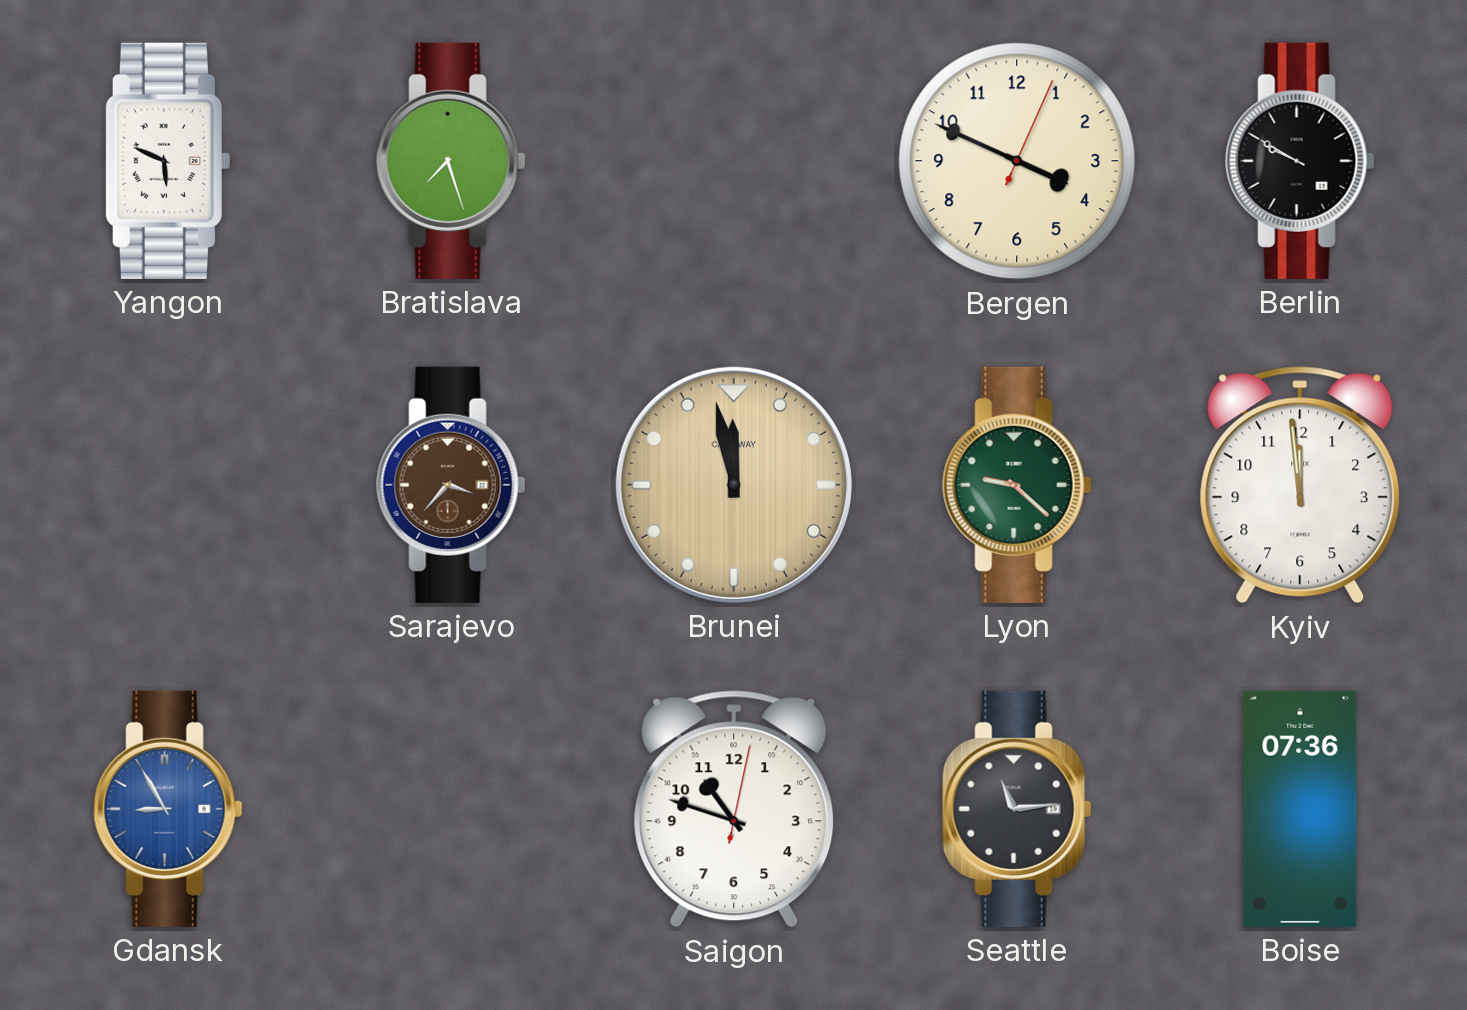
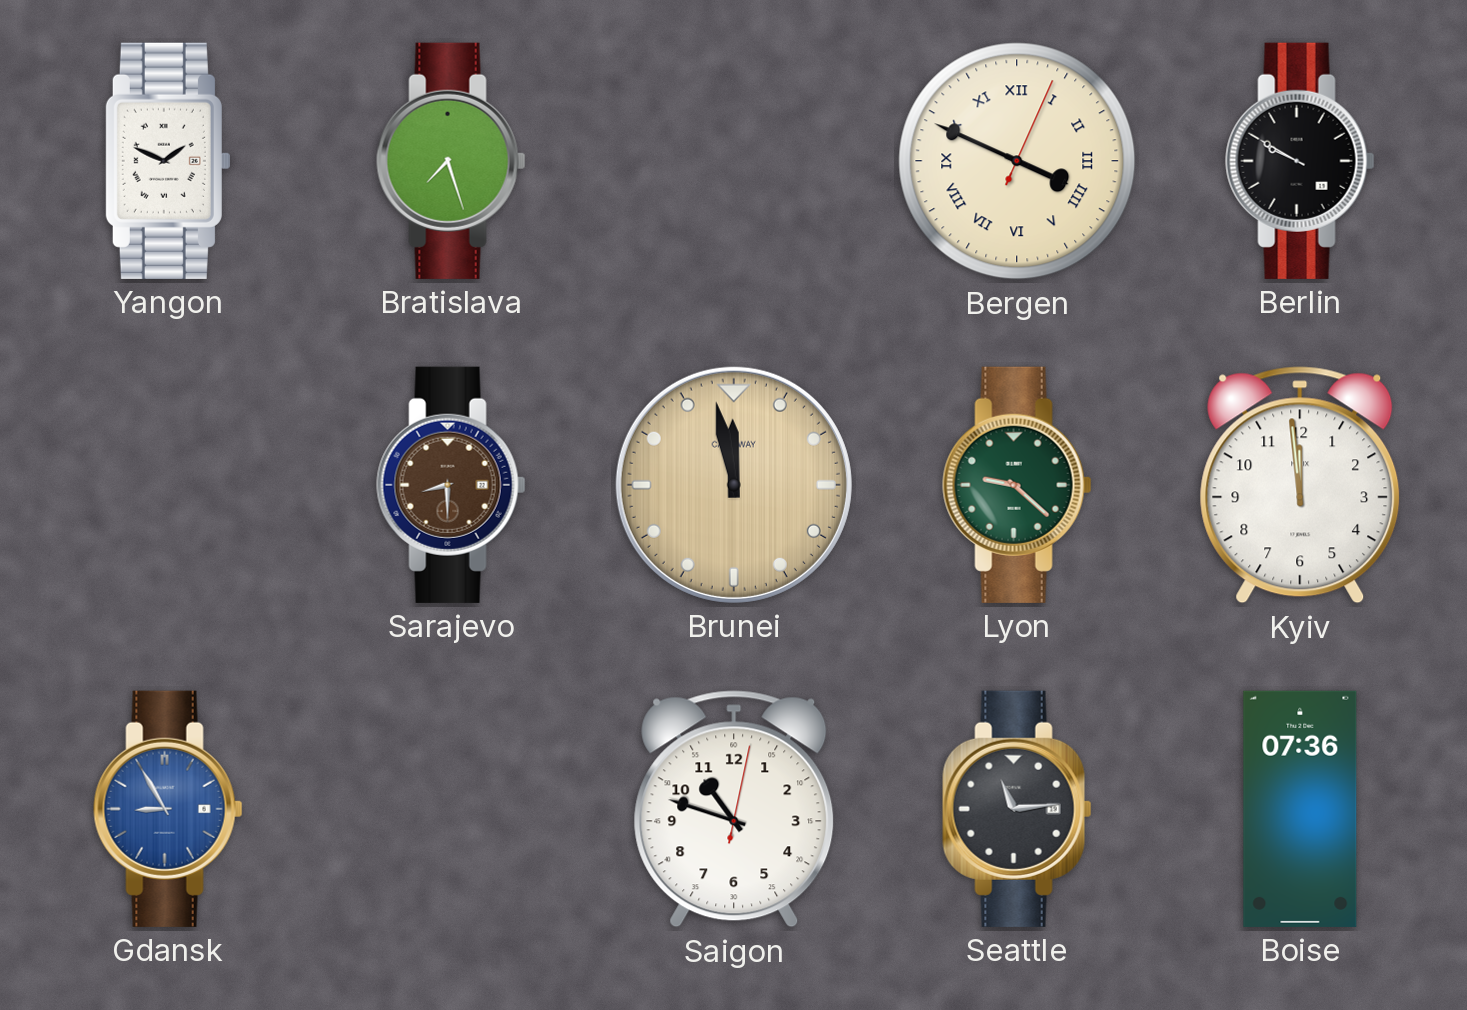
Yangon: 5:49 -> 1:49
Bergen numerals: Arabic -> Roman
Sarajevo: 3:37 -> 8:30
